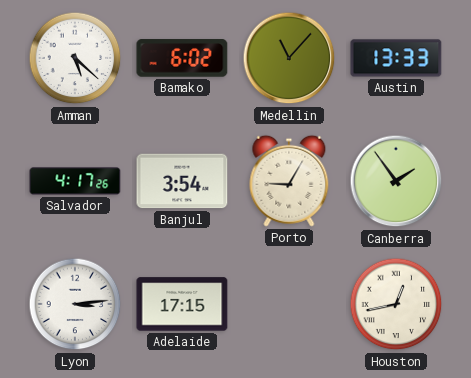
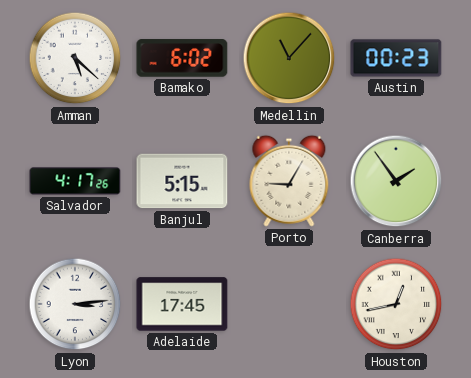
Austin: 13:33 -> 00:23
Banjul: 3:54 -> 5:15
Adelaide: 17:15 -> 17:45
